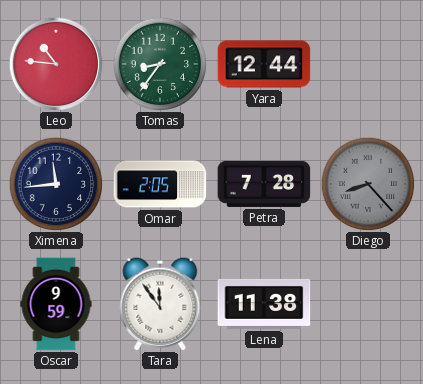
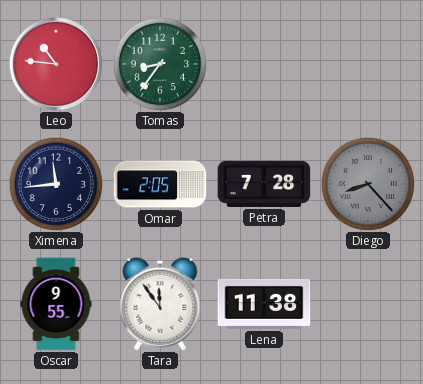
Yara: 12:44 -> none
Oscar: 9:59 -> 9:55
